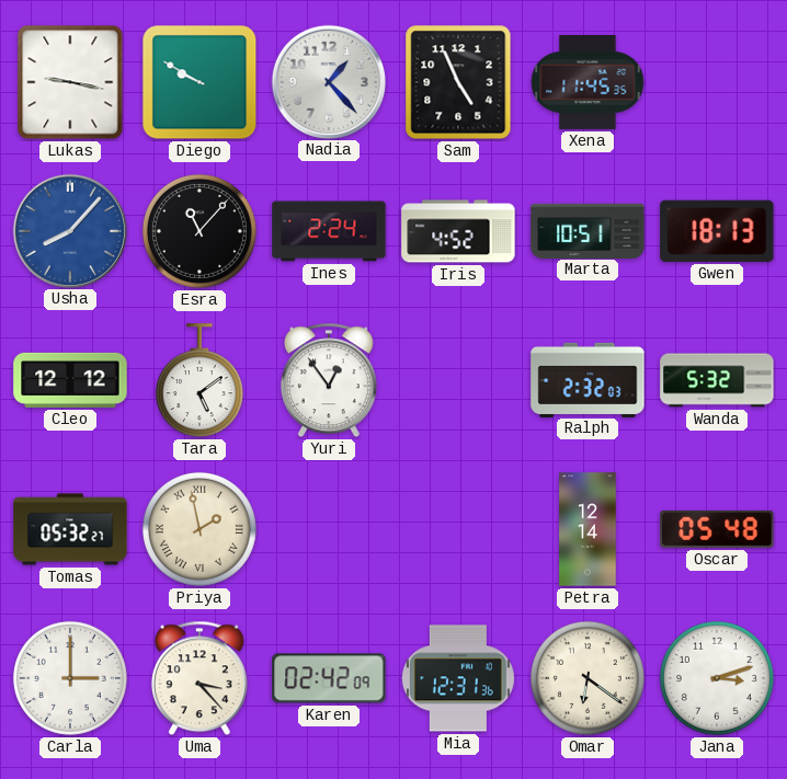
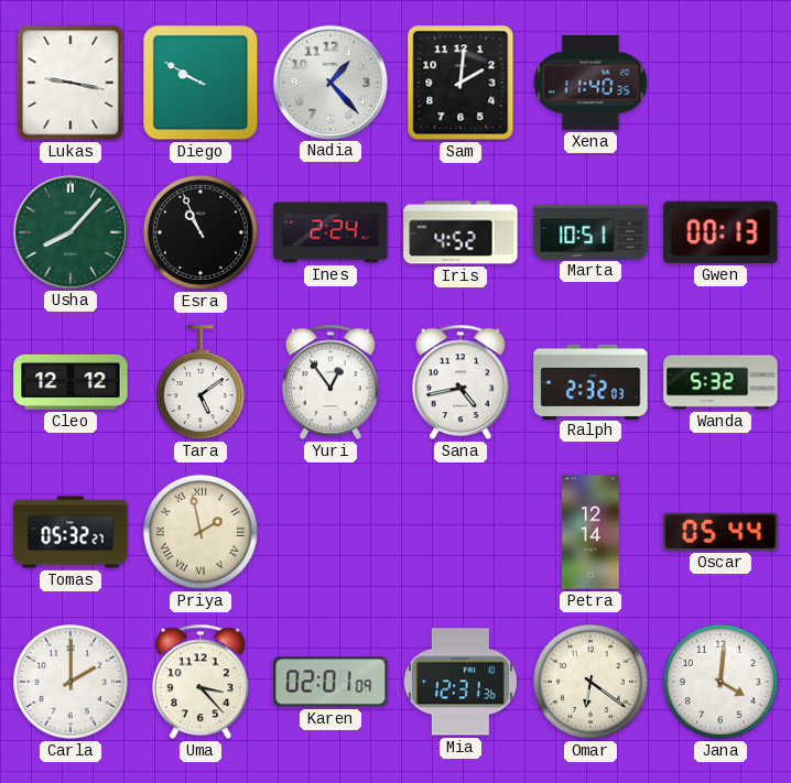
Sam: 4:56 -> 2:01
Xena: 11:45 -> 11:40
Usha dial: blue -> green
Esra: 11:07 -> 10:56
Gwen: 18:13 -> 00:13
Sana: none -> 4:43
Oscar: 05:48 -> 05:44
Carla: 3:00 -> 2:00
Karen: 02:42 -> 02:01
Jana: 3:12 -> 4:01
